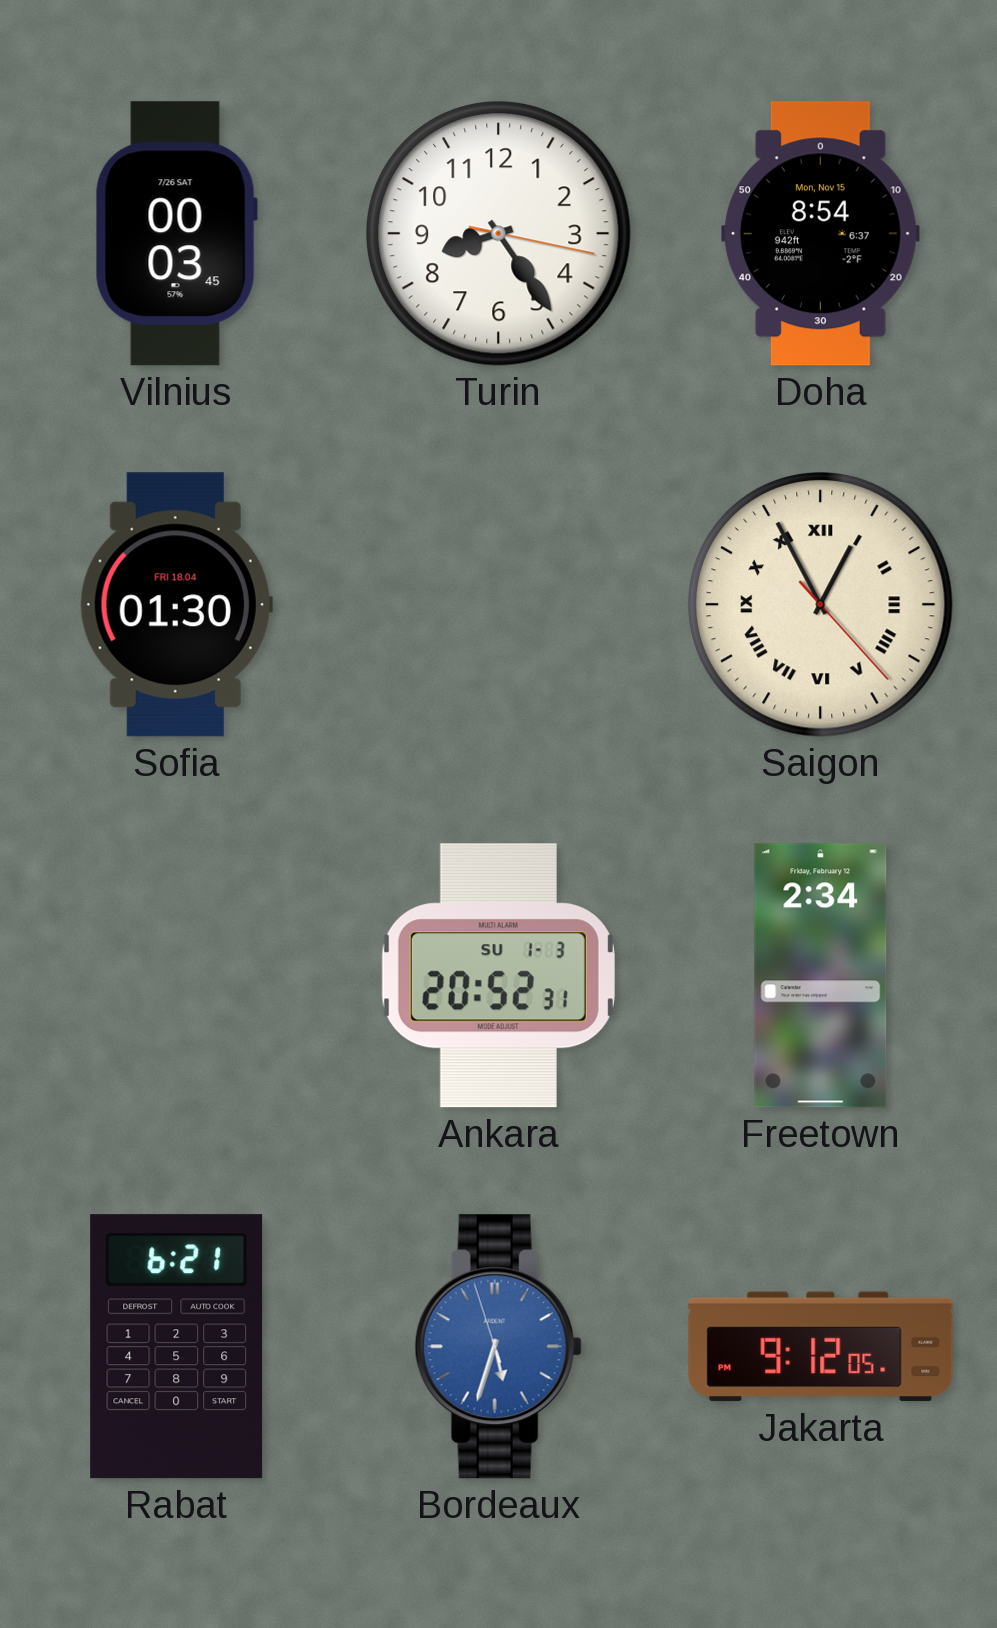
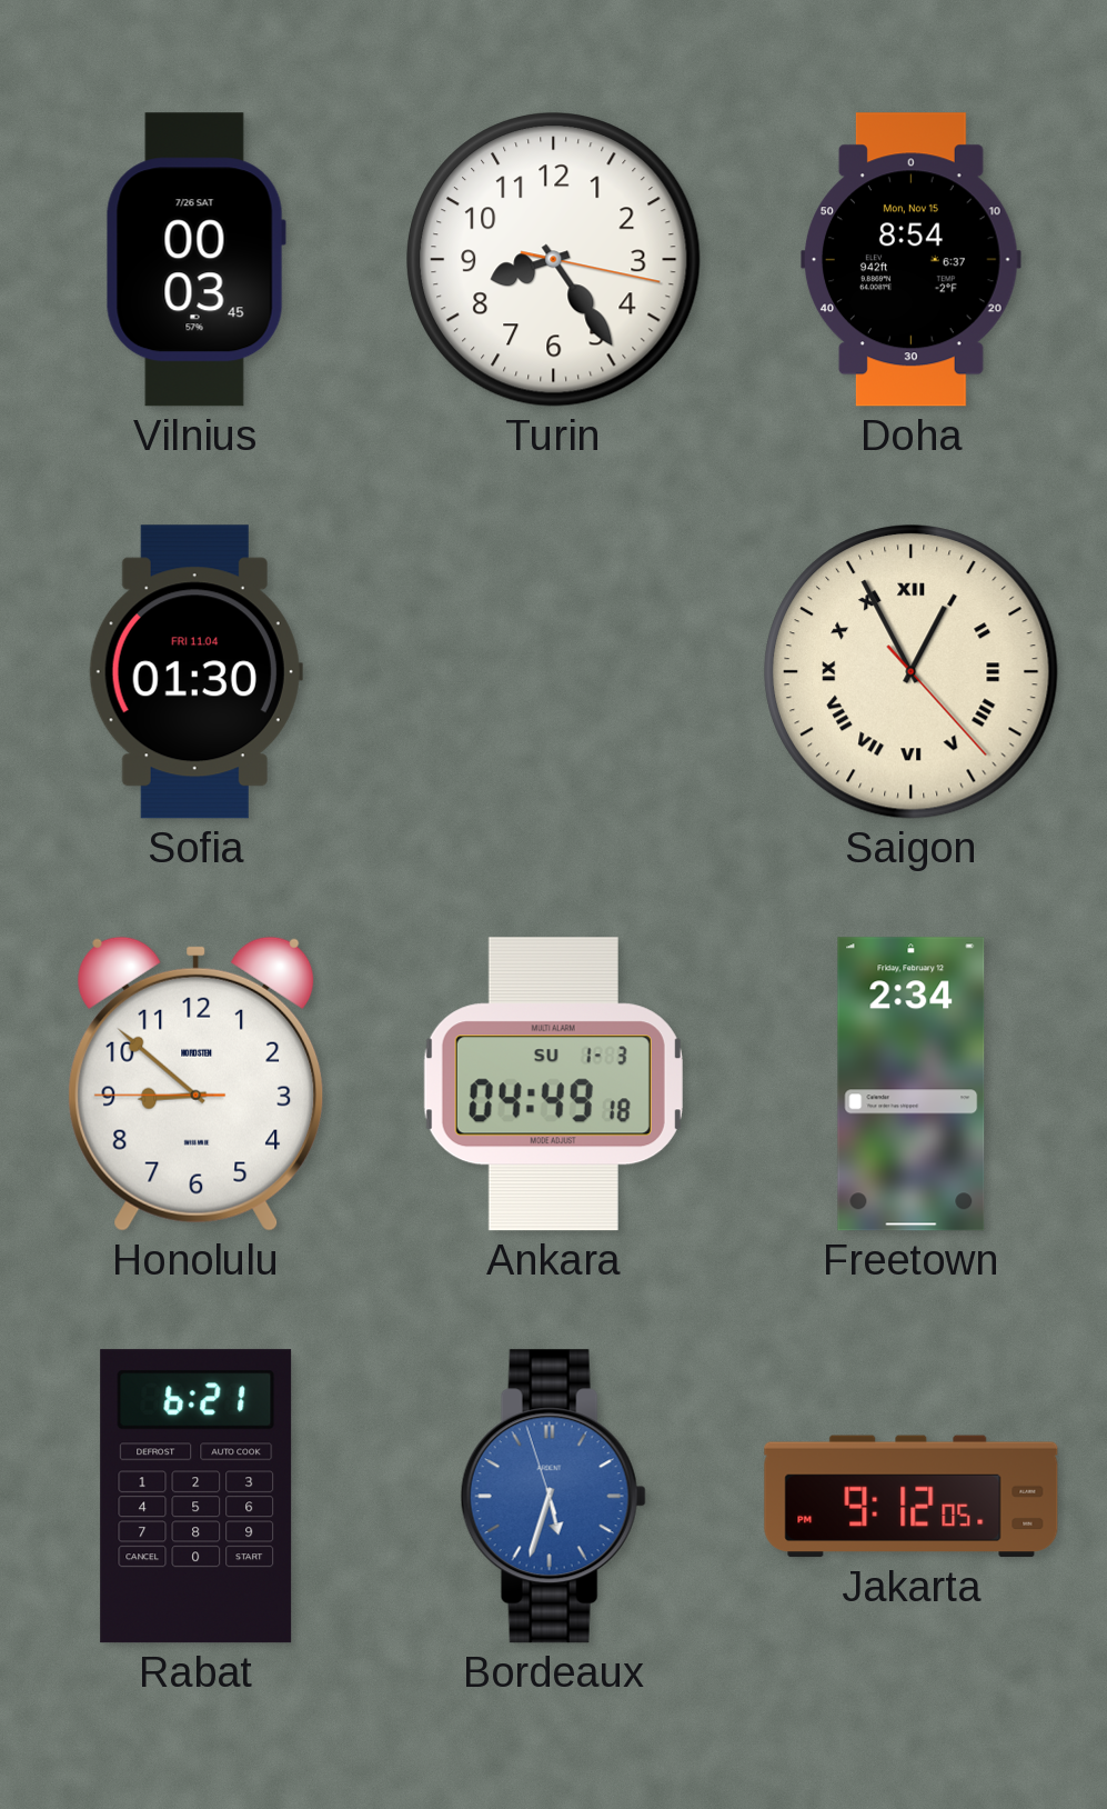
Sofia date: FRI 18.04 -> FRI 11.04
Honolulu: none -> 8:51
Ankara: 20:52 -> 04:49
